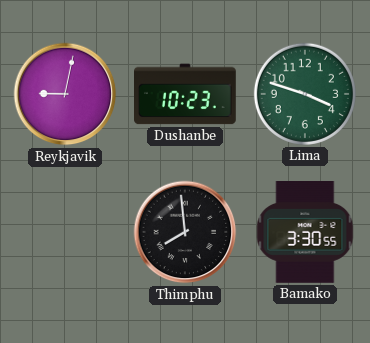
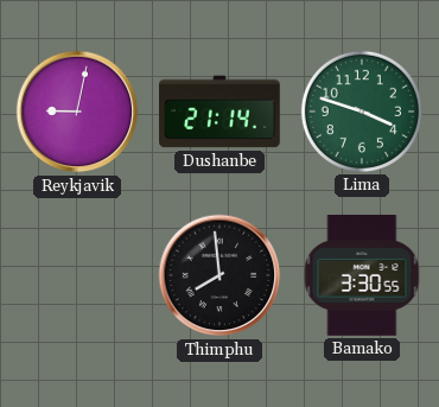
Dushanbe: 10:23 -> 21:14
